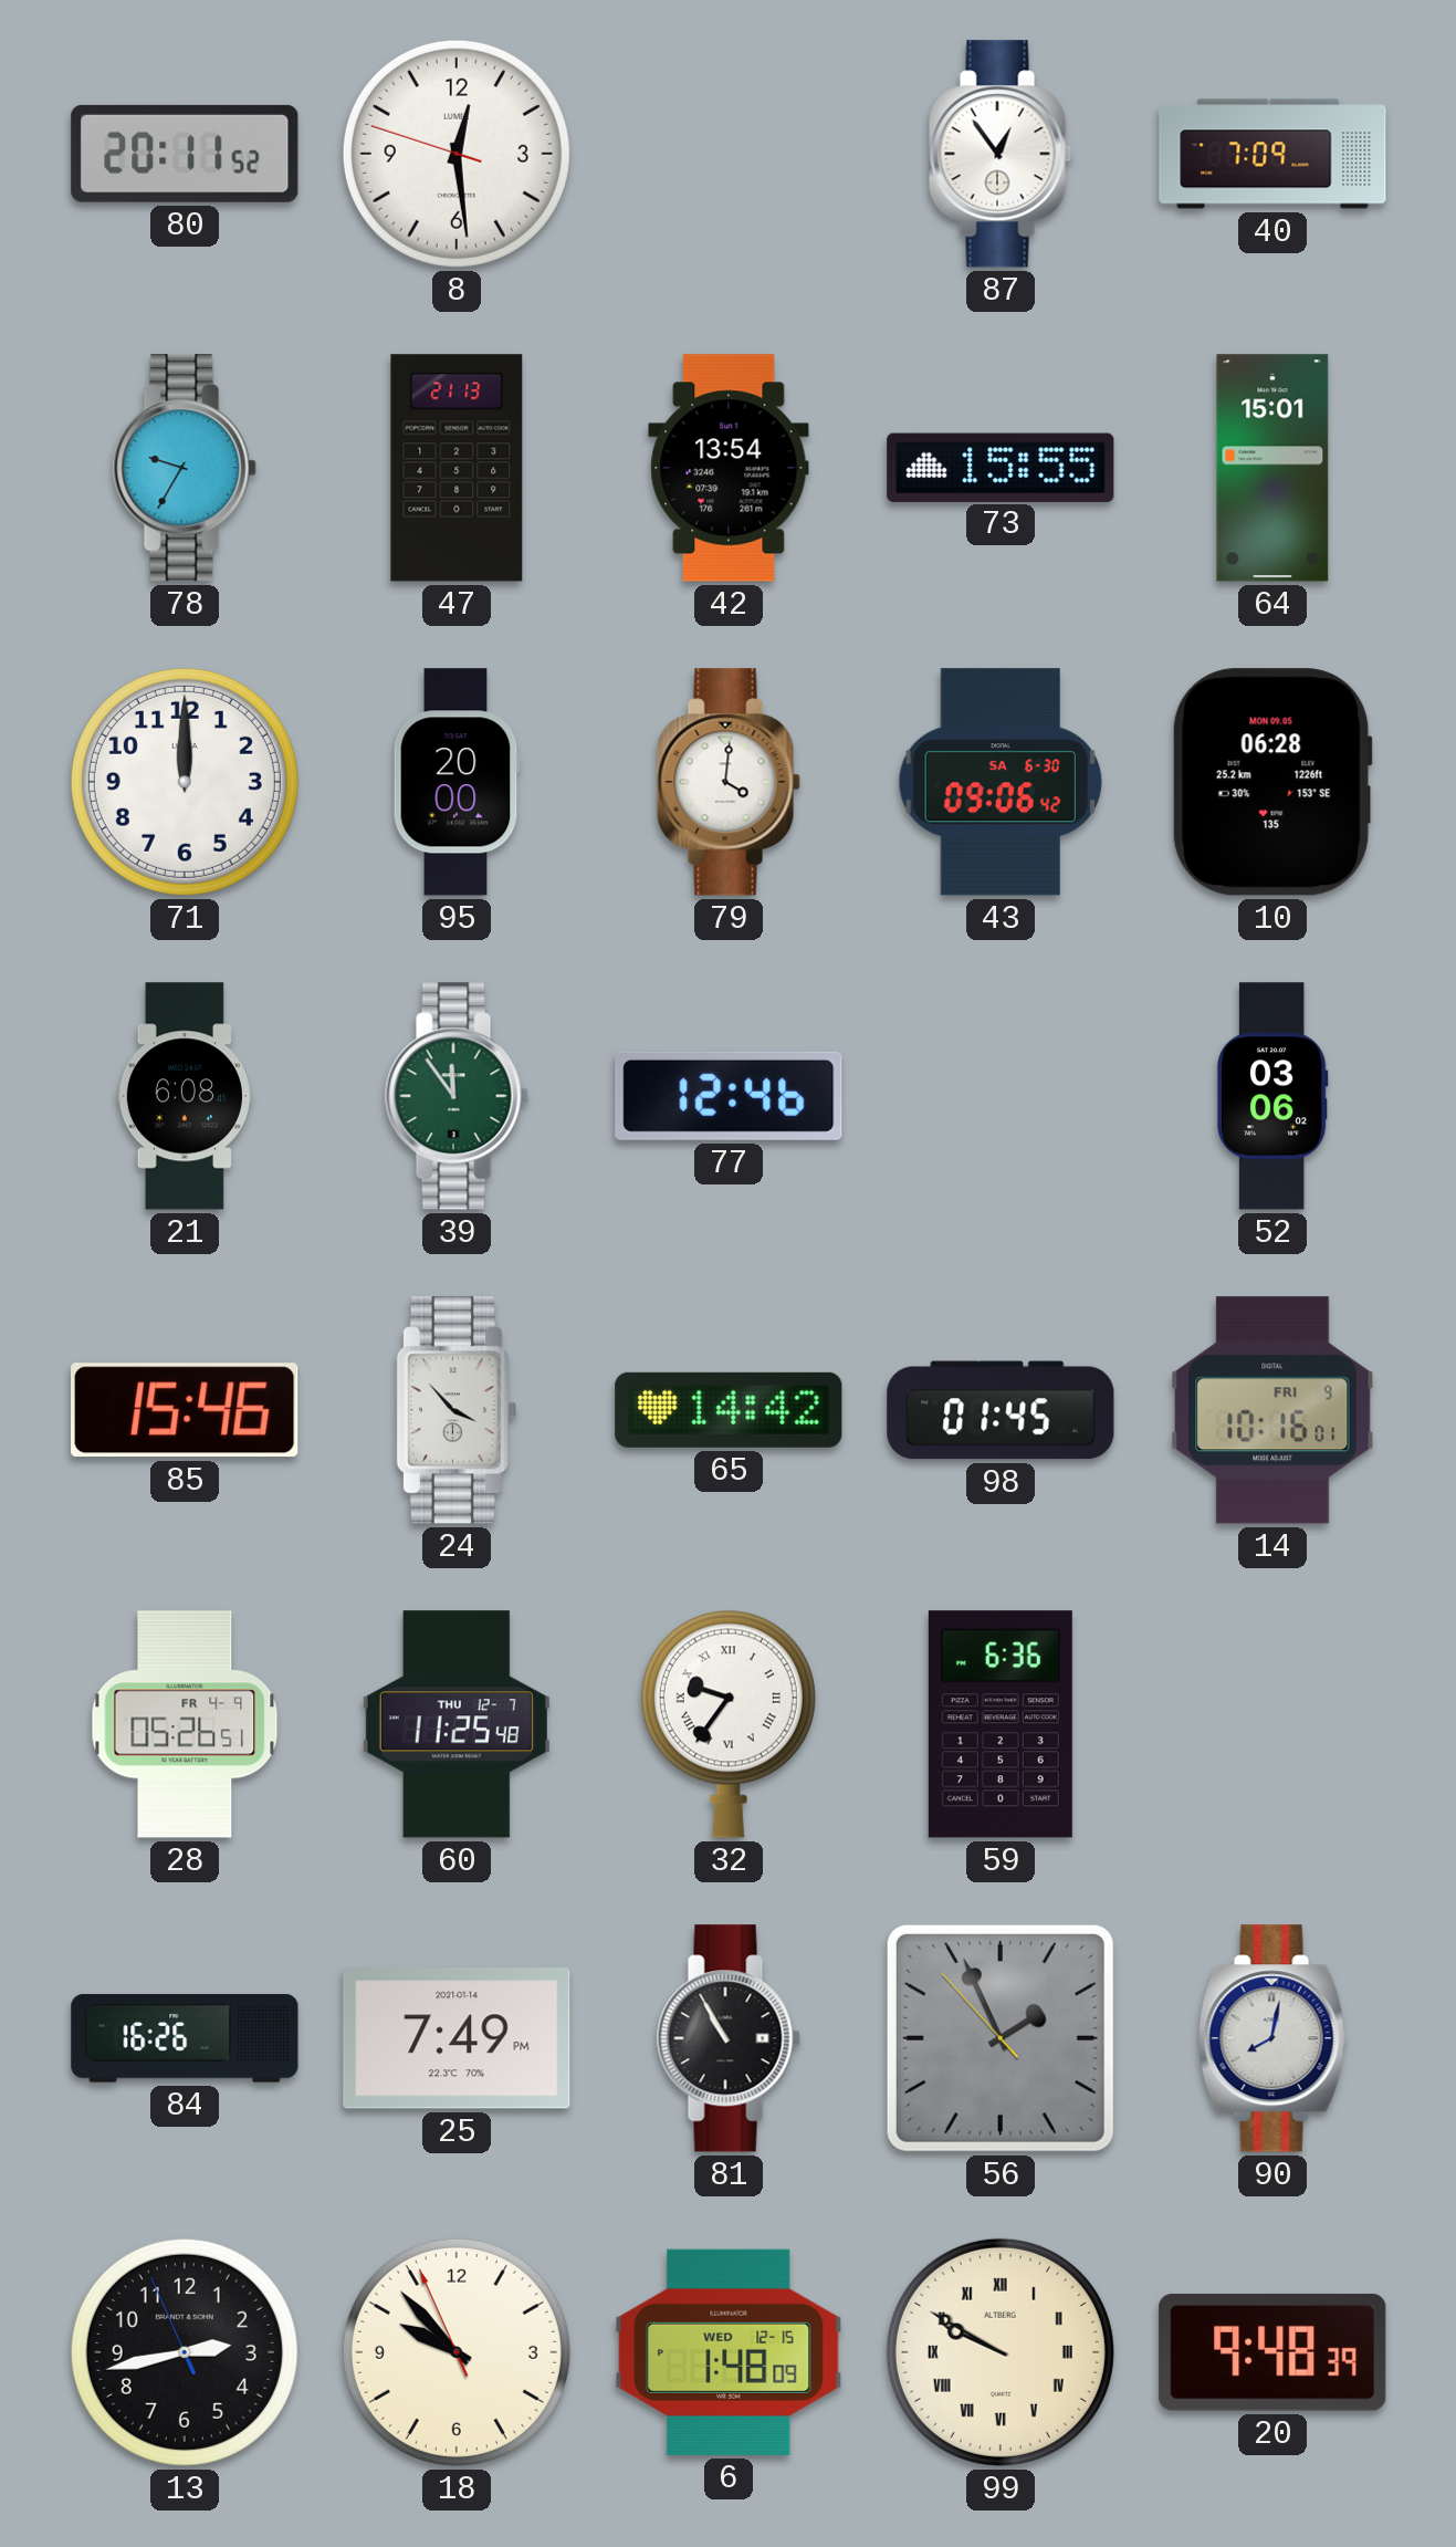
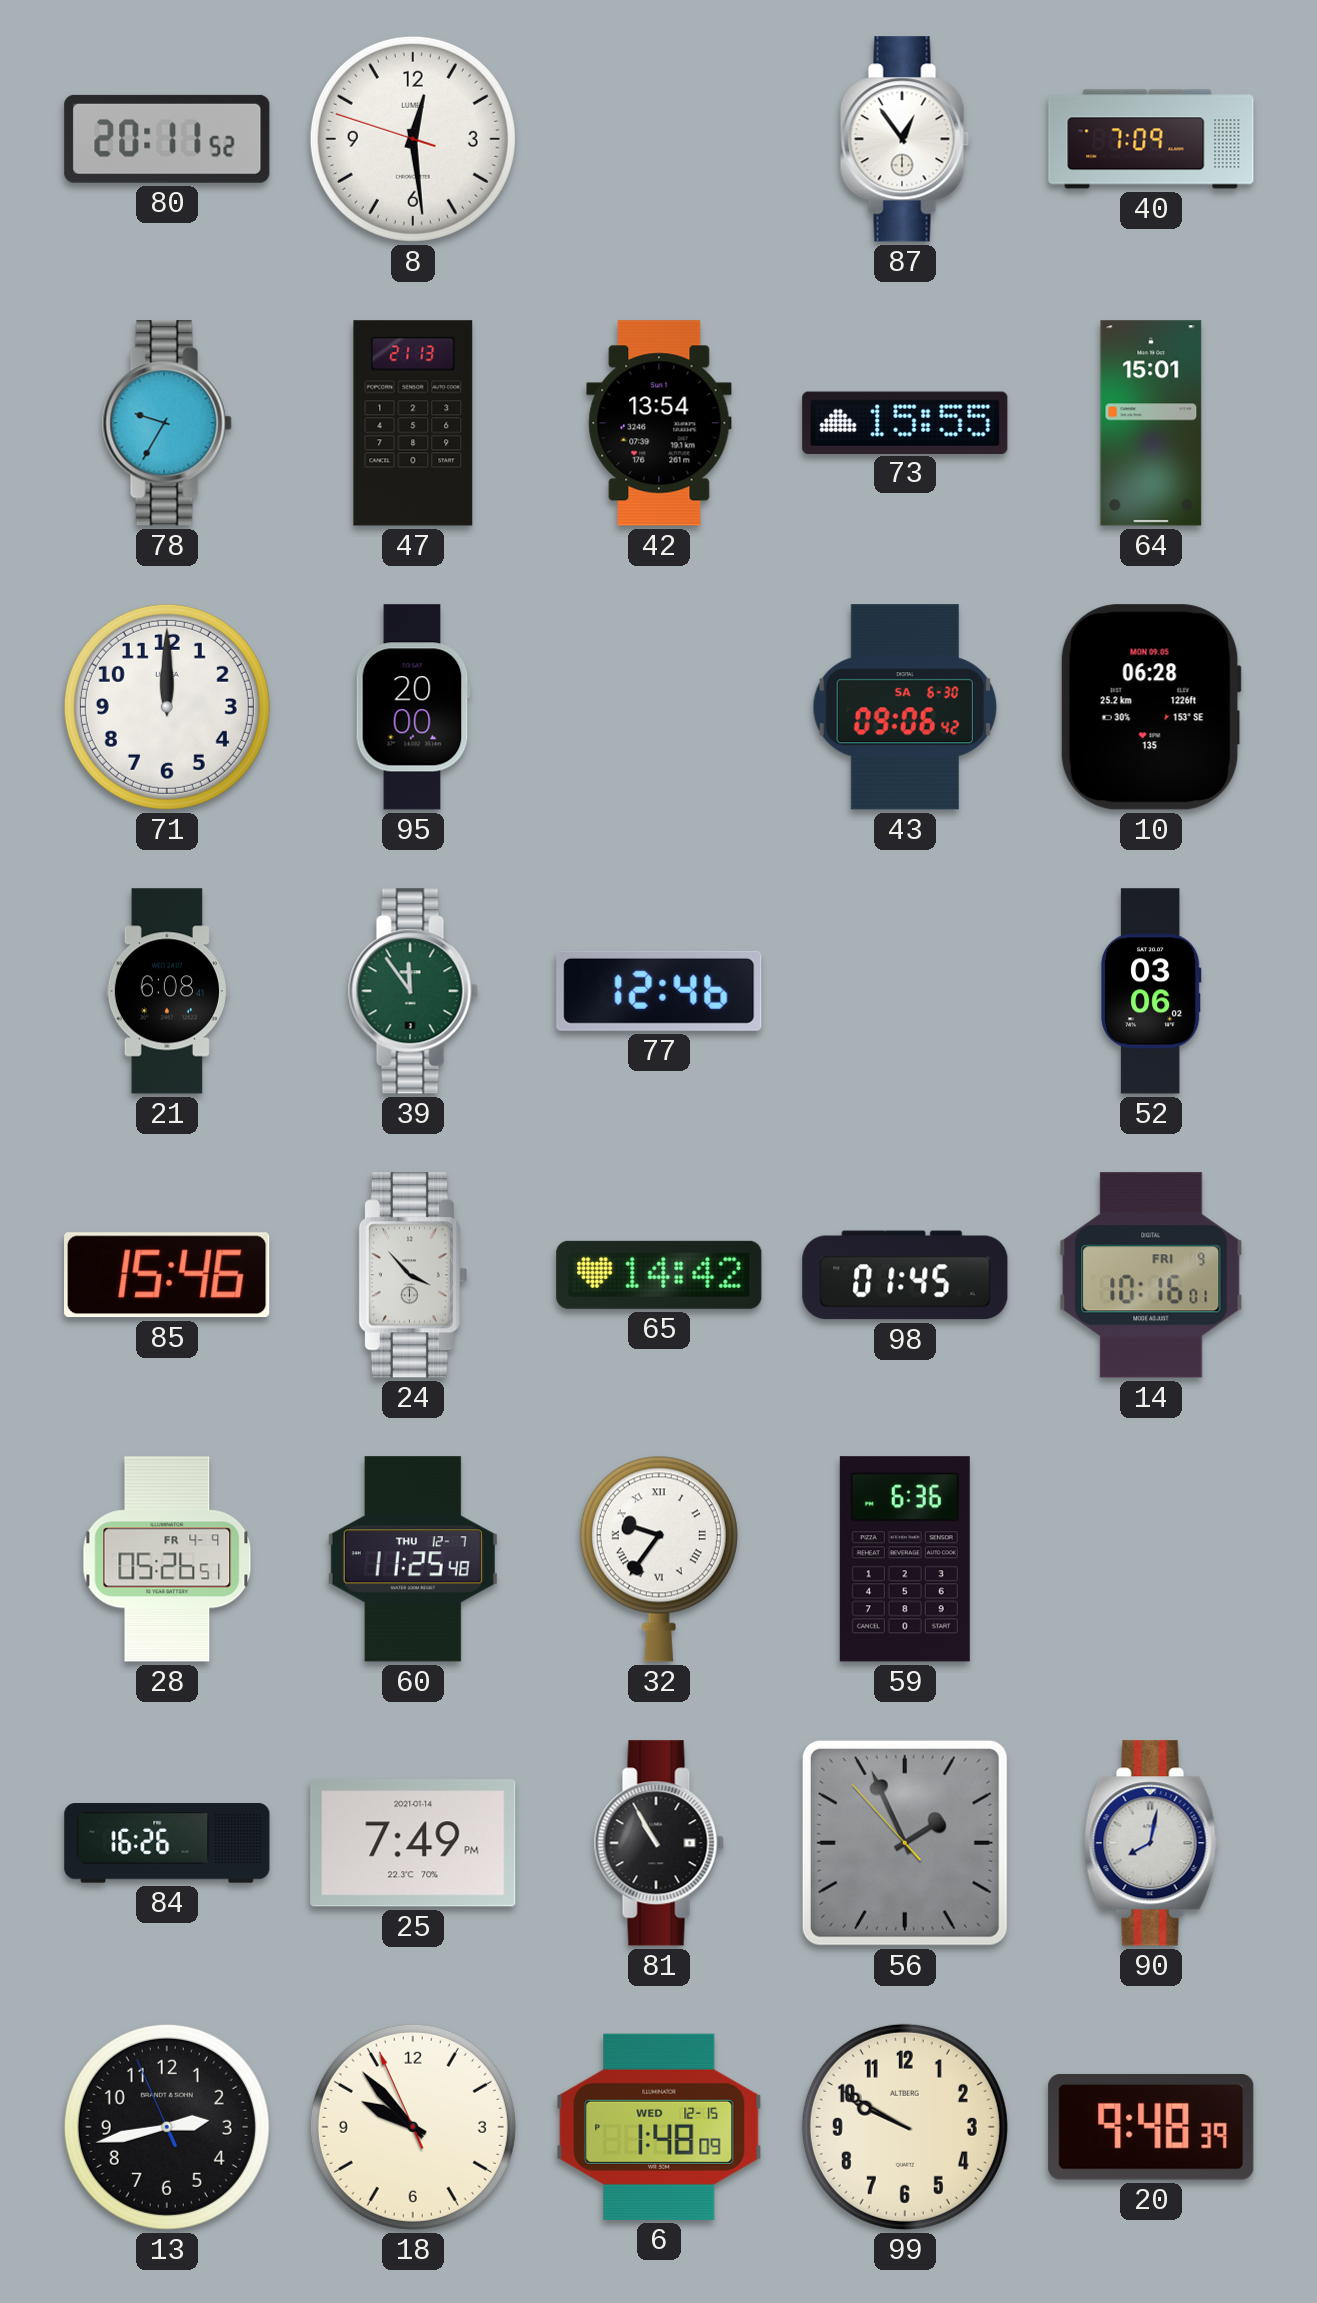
79: 4:01 -> none
99 numerals: Roman -> Arabic
